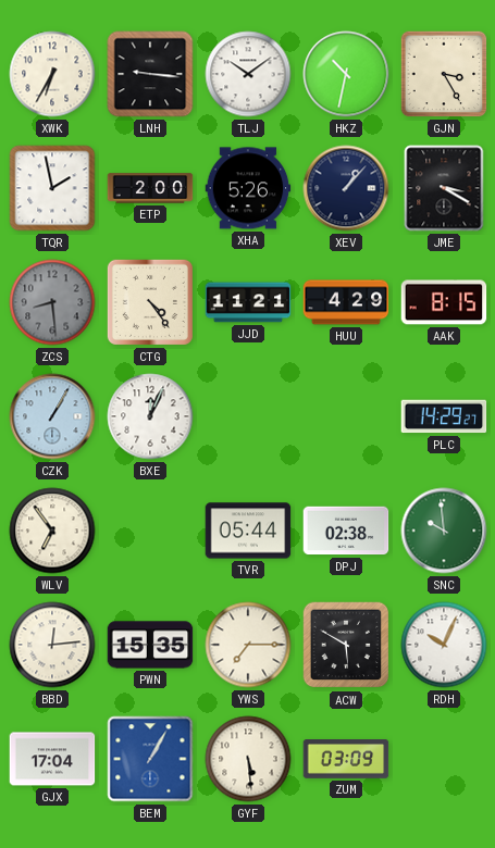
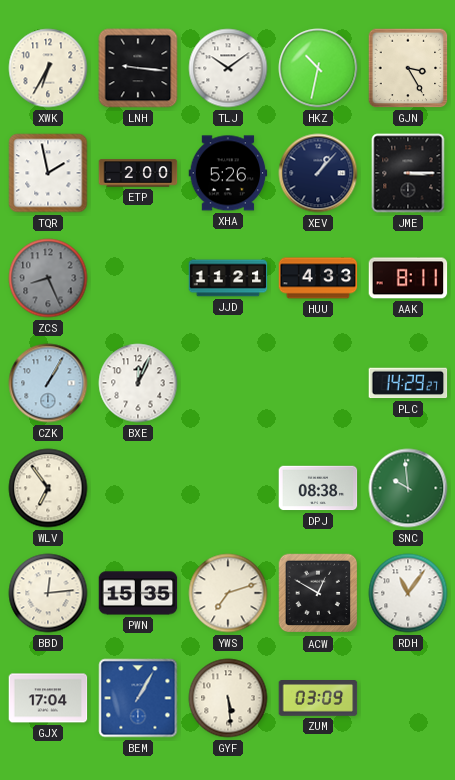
JME: 3:20 -> 3:15
ZCS: 8:29 -> 8:26
CTG: 4:24 -> none
HUU: 4:29 -> 4:33
AAK: 8:15 -> 8:11
TVR: 05:44 -> none
DPJ: 02:38 -> 08:38
YWS: 7:15 -> 7:12
ACW: 5:50 -> 12:50
RDH: 10:04 -> 11:06
